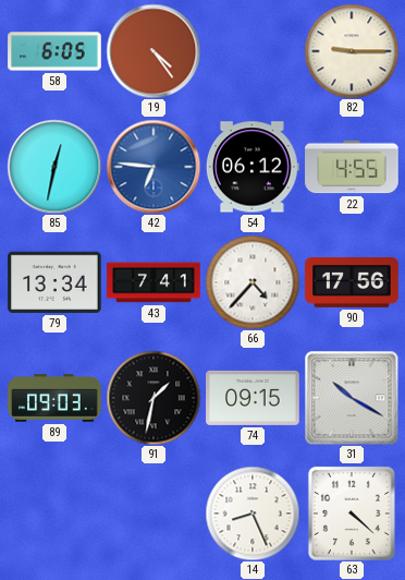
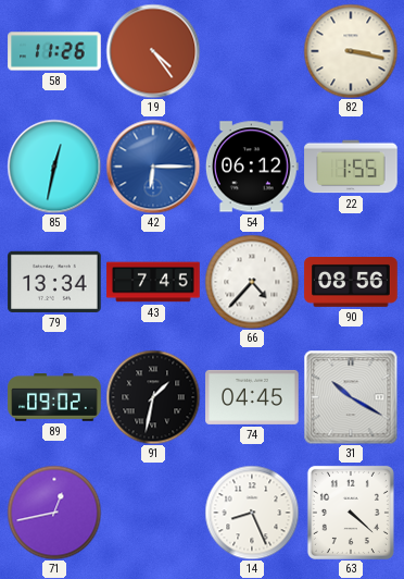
58: 6:05 -> 11:26
82: 9:15 -> 3:17
42: 6:46 -> 6:15
22: 4:55 -> 1:55
43: 7:41 -> 7:45
90: 17:56 -> 08:56
89: 09:03 -> 09:02
74: 09:15 -> 04:45
71: none -> 12:43
